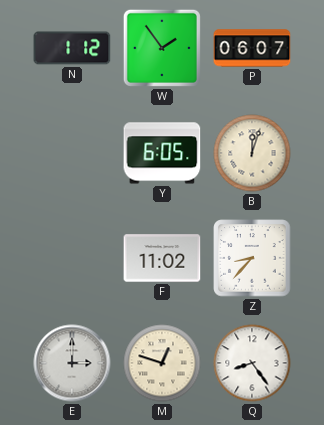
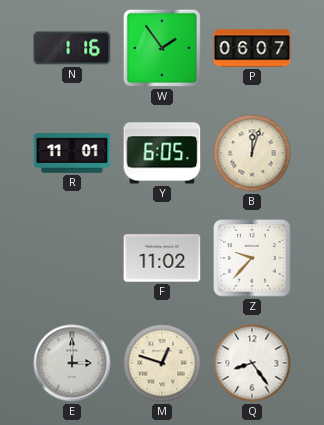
N: 1:12 -> 1:16
R: none -> 11:01
Z: 8:37 -> 9:37
